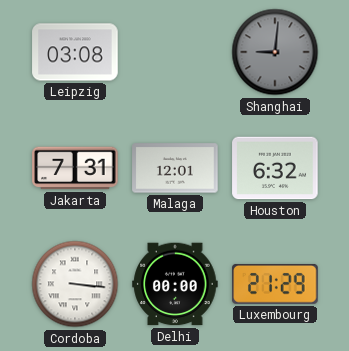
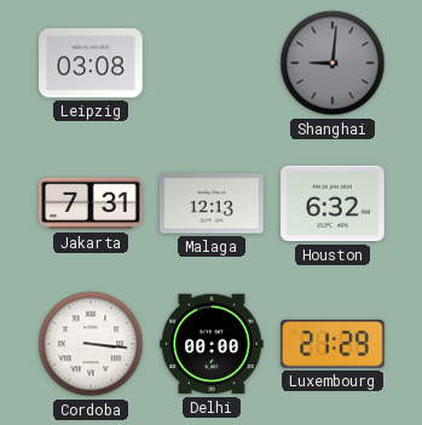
Malaga: 12:01 -> 12:13
